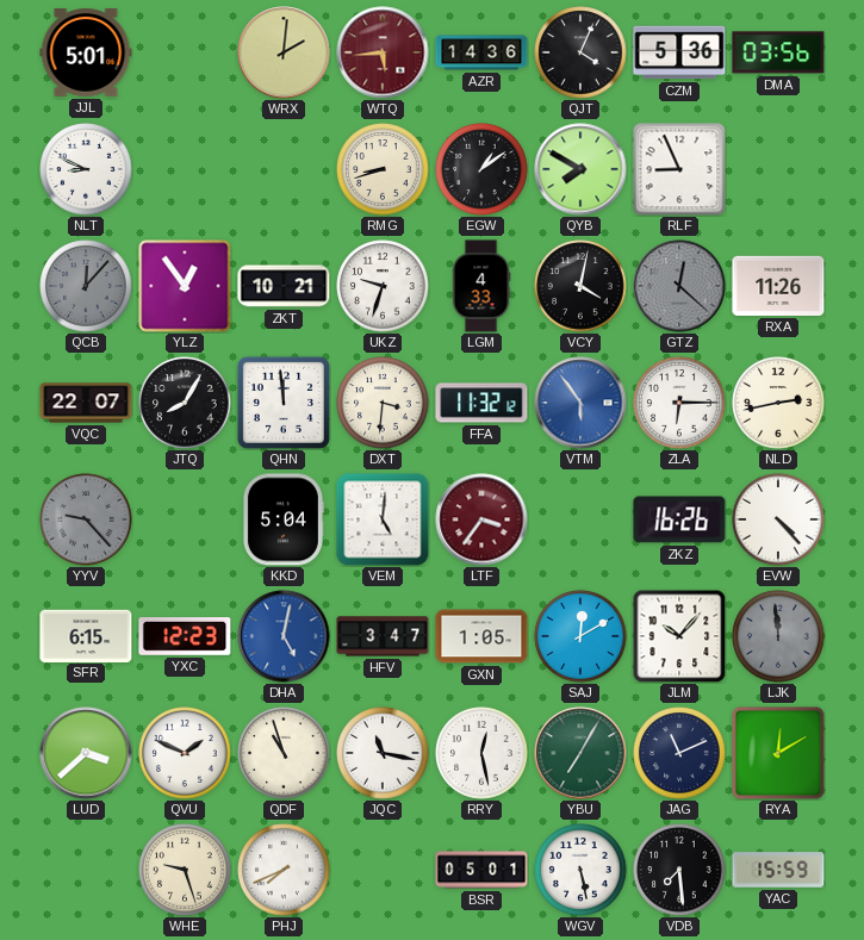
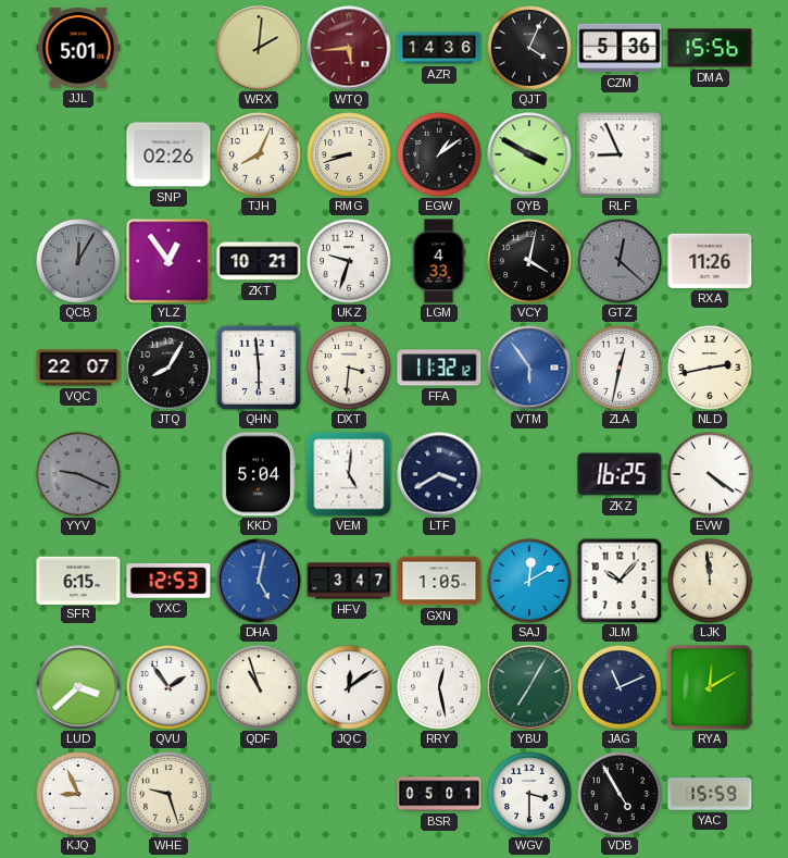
DMA: 03:56 -> 15:56
NLT: 8:49 -> none
SNP: none -> 02:26
TJH: none -> 8:04
QYB: 7:50 -> 3:50
QCB: 12:07 -> 12:05
QHN: 11:59 -> 5:59
ZLA: 6:15 -> 12:32
YYV: 9:23 -> 9:19
LTF: 3:36 -> 3:40
LTF dial: burgundy -> navy
ZKZ: 16:26 -> 16:25
EVW: 4:23 -> 4:21
YXC: 12:23 -> 12:53
LJK dial: grey -> cream
QVU: 1:49 -> 1:54
JQC: 11:17 -> 12:09
KJQ: none -> 8:56
PHJ: 7:41 -> none
WGV: 5:28 -> 3:30
VDB: 7:29 -> 4:55
